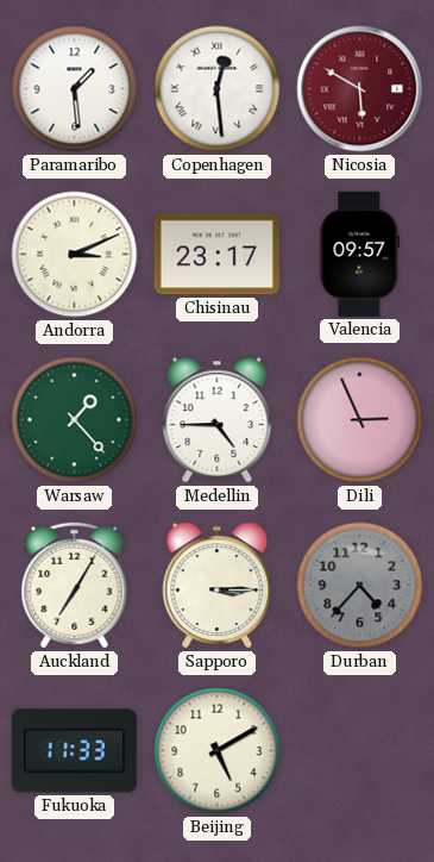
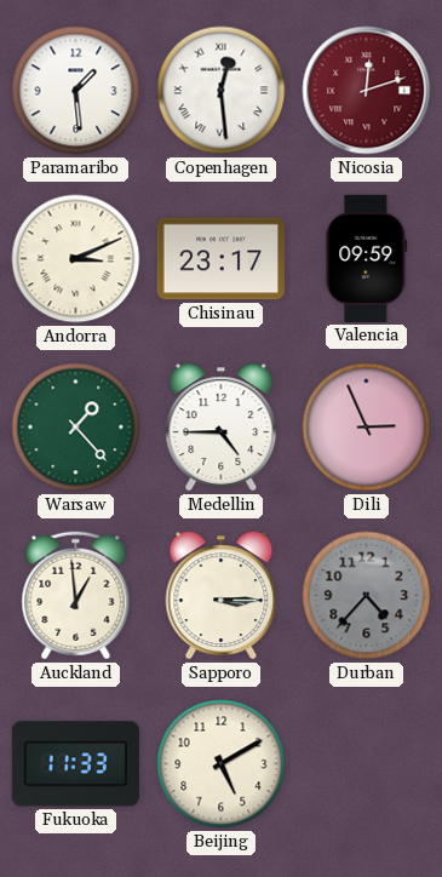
Nicosia: 5:50 -> 12:12
Valencia: 09:57 -> 09:59
Auckland: 7:05 -> 12:59
